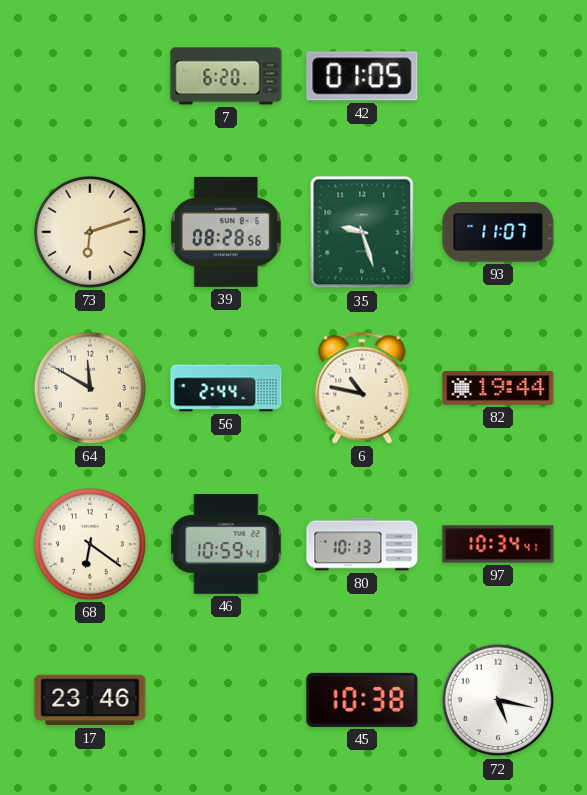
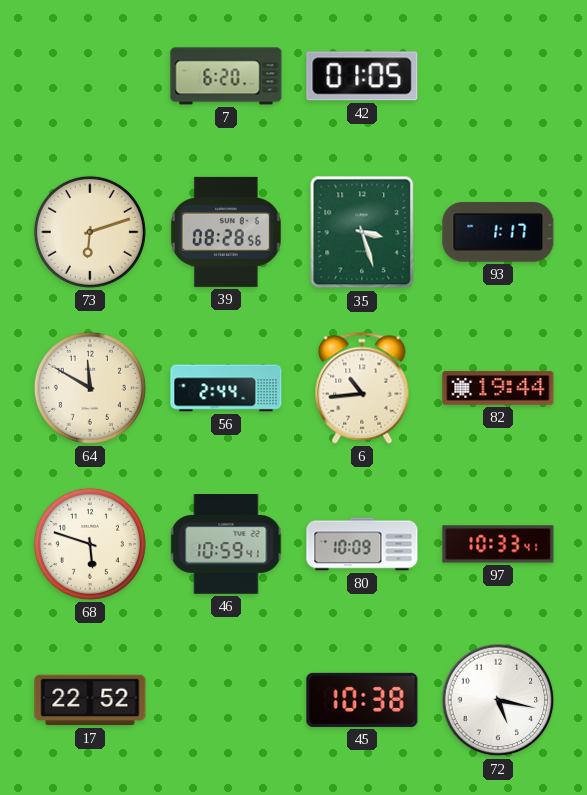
35: 9:27 -> 3:27
93: 11:07 -> 1:17
6: 10:47 -> 10:44
68: 6:21 -> 5:48
80: 10:13 -> 10:09
97: 10:34 -> 10:33
17: 23:46 -> 22:52
